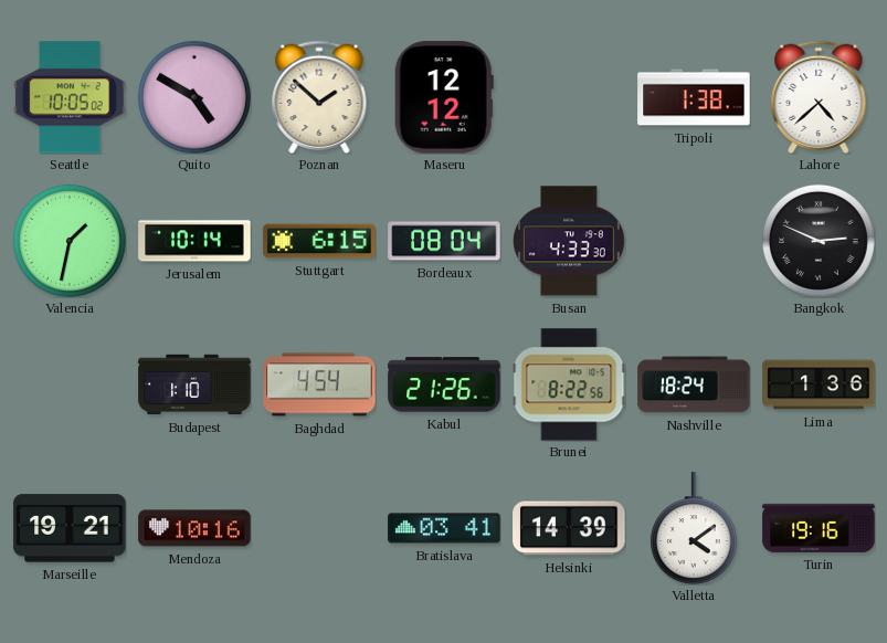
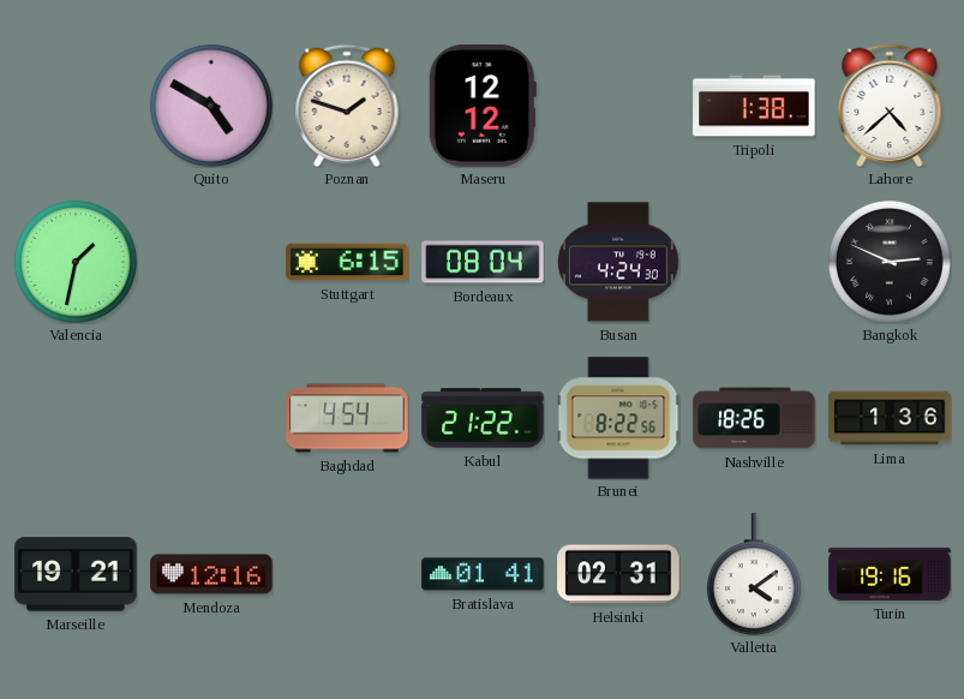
Seattle: 10:05 -> none
Poznan: 1:52 -> 1:48
Jerusalem: 10:14 -> none
Busan: 4:33 -> 4:24
Budapest: 1:10 -> none
Kabul: 21:26 -> 21:22
Nashville: 18:24 -> 18:26
Mendoza: 10:16 -> 12:16
Bratislava: 03:41 -> 01:41
Helsinki: 14:39 -> 02:31
